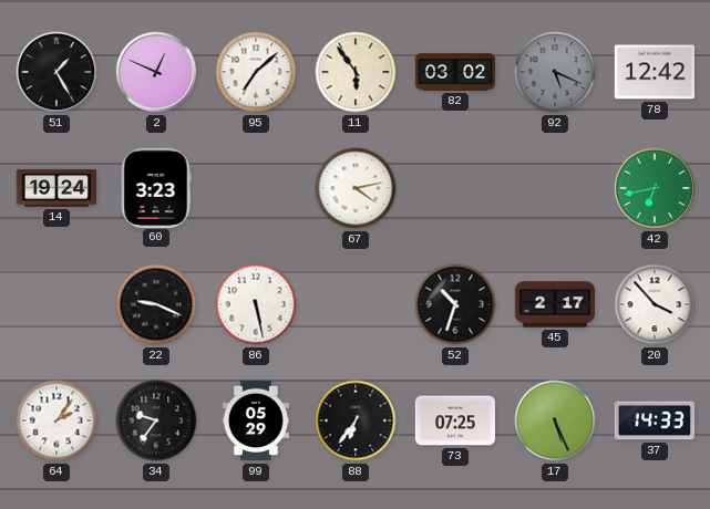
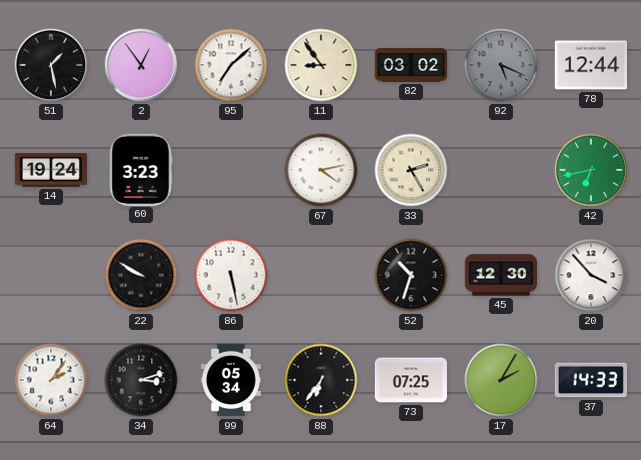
51: 1:25 -> 1:28
2: 12:49 -> 12:54
11: 5:54 -> 8:54
78: 12:42 -> 12:44
33: none -> 2:25
22: 9:19 -> 9:50
45: 2:17 -> 12:30
34: 9:36 -> 3:12
99: 05:29 -> 05:34
17: 5:26 -> 2:05
